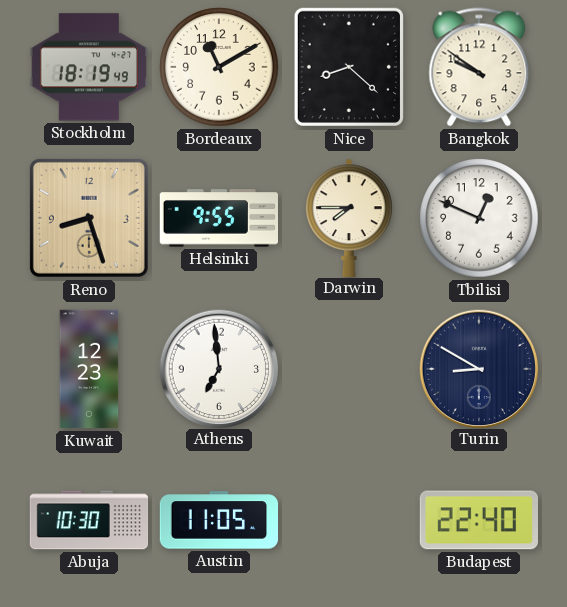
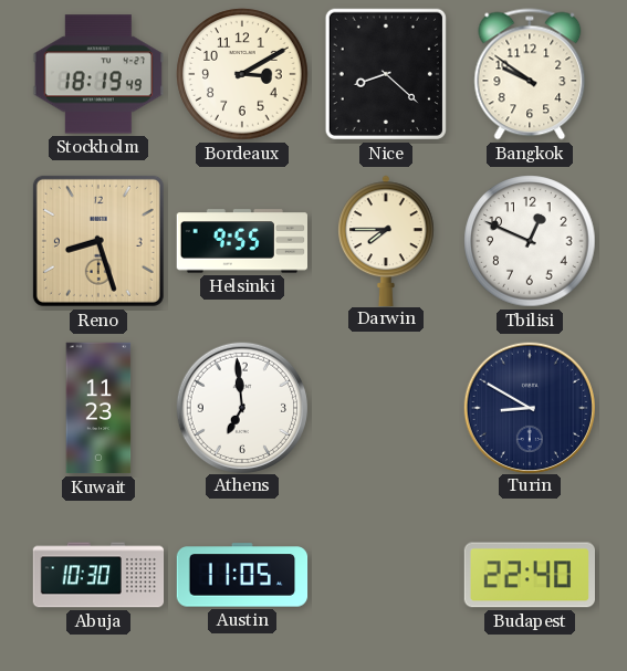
Bordeaux: 11:10 -> 3:10
Kuwait: 12:23 -> 11:23
